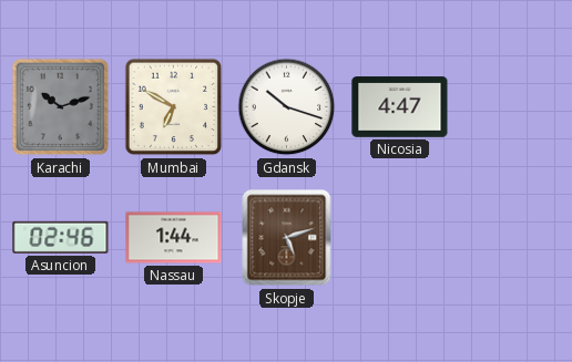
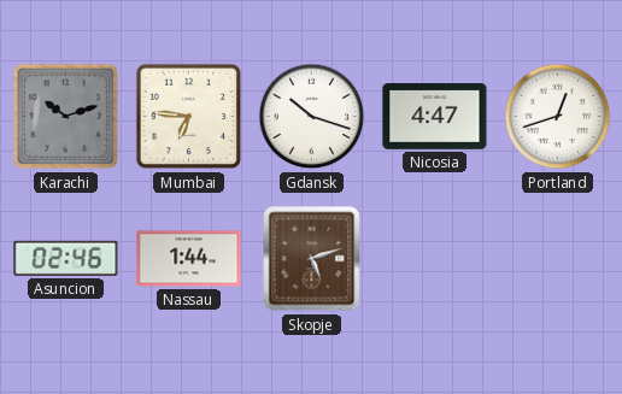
Mumbai: 6:50 -> 6:46
Portland: none -> 12:42
